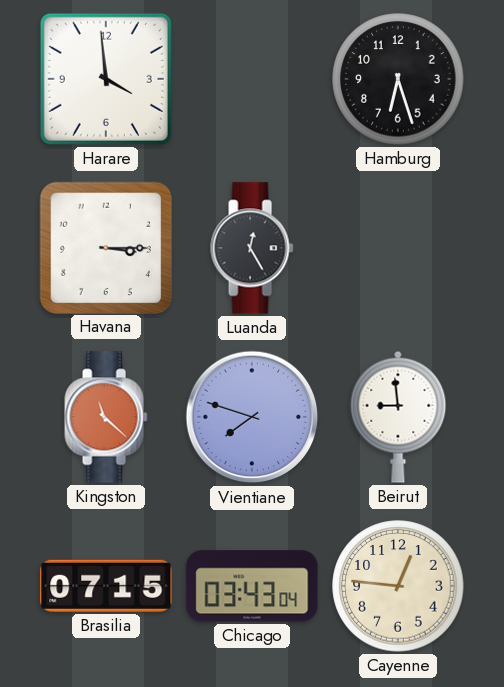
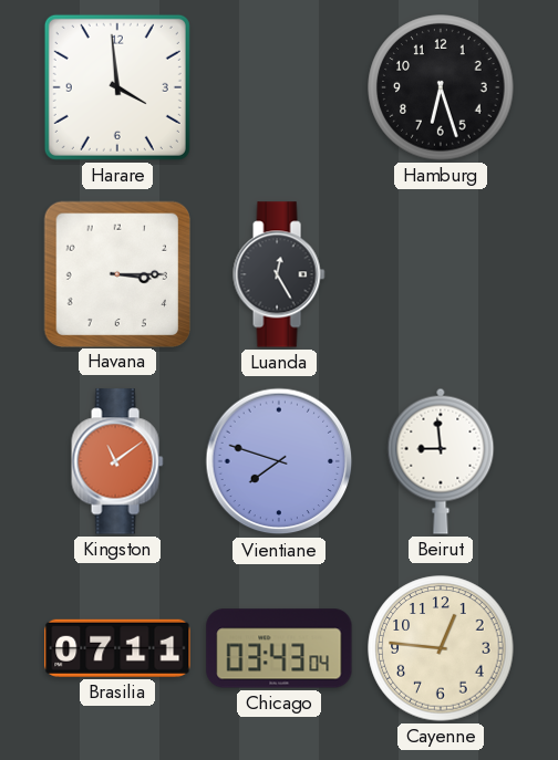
Kingston: 11:22 -> 11:09
Brasilia: 07:15 -> 07:11
